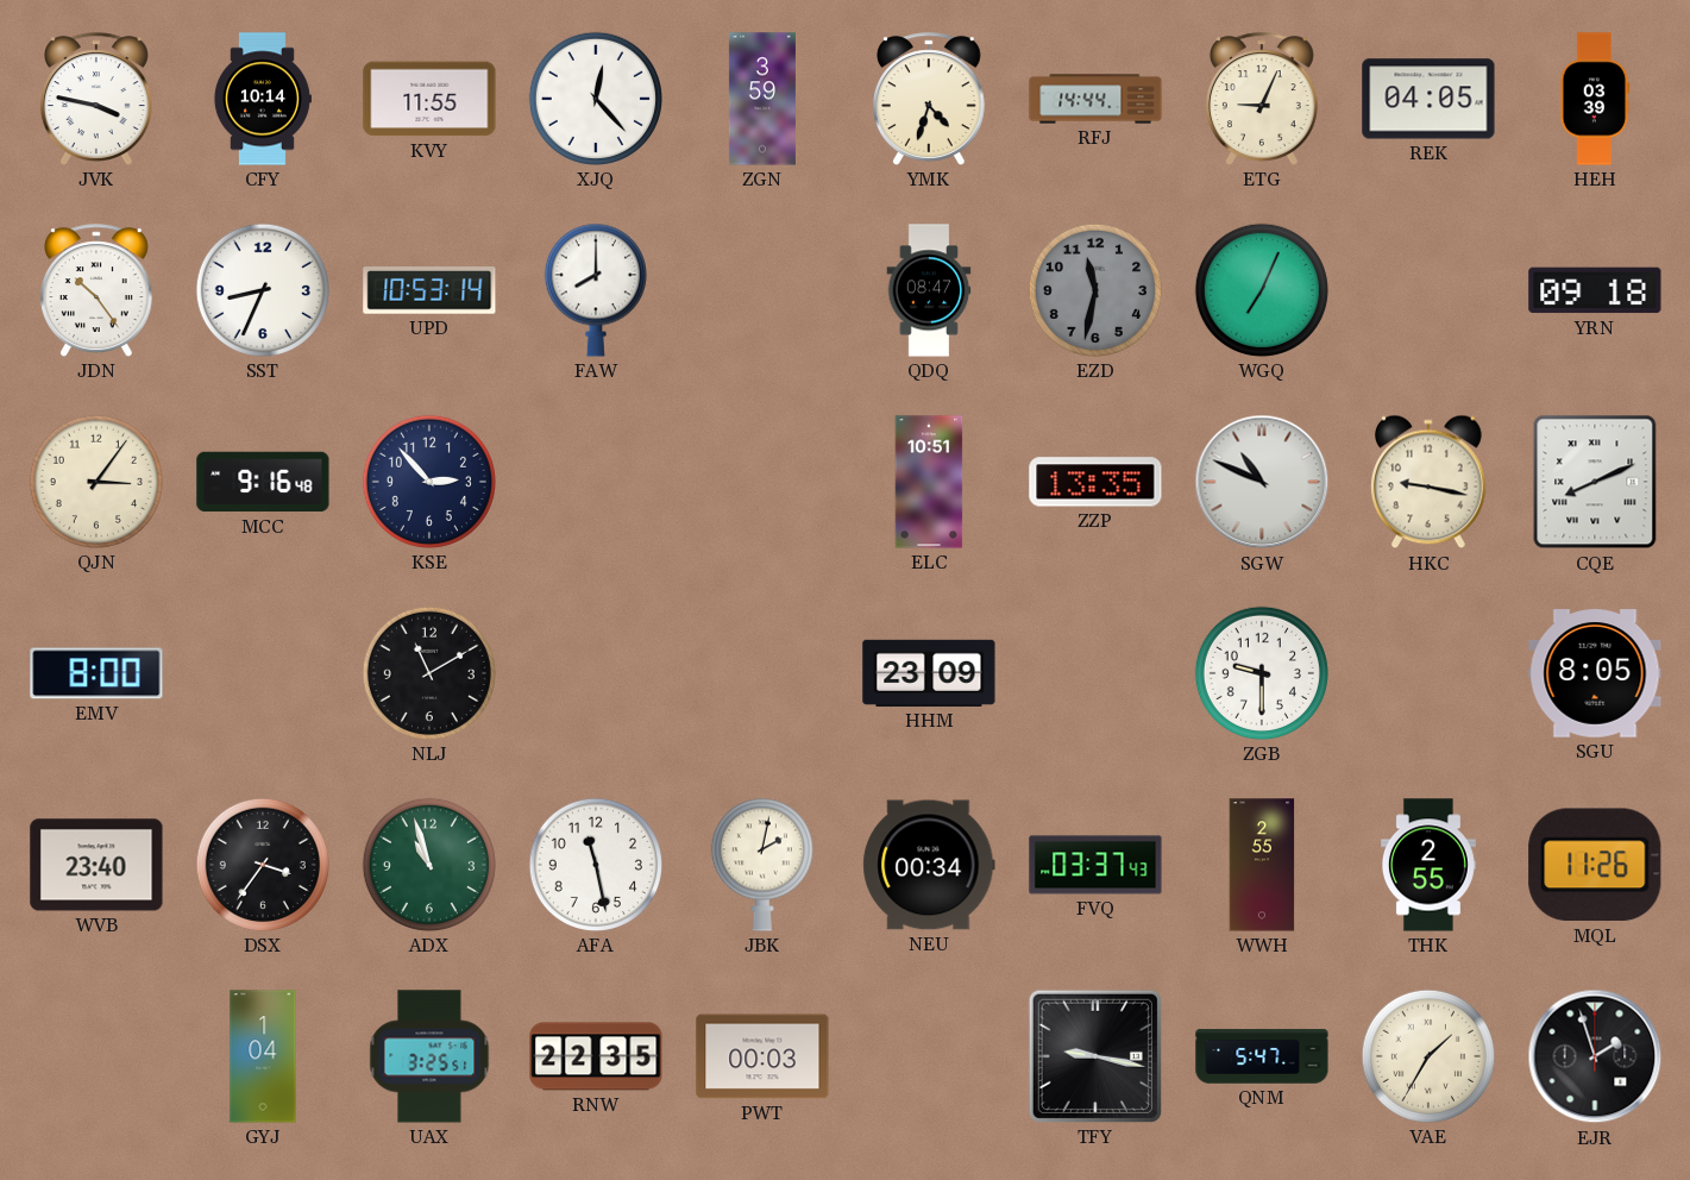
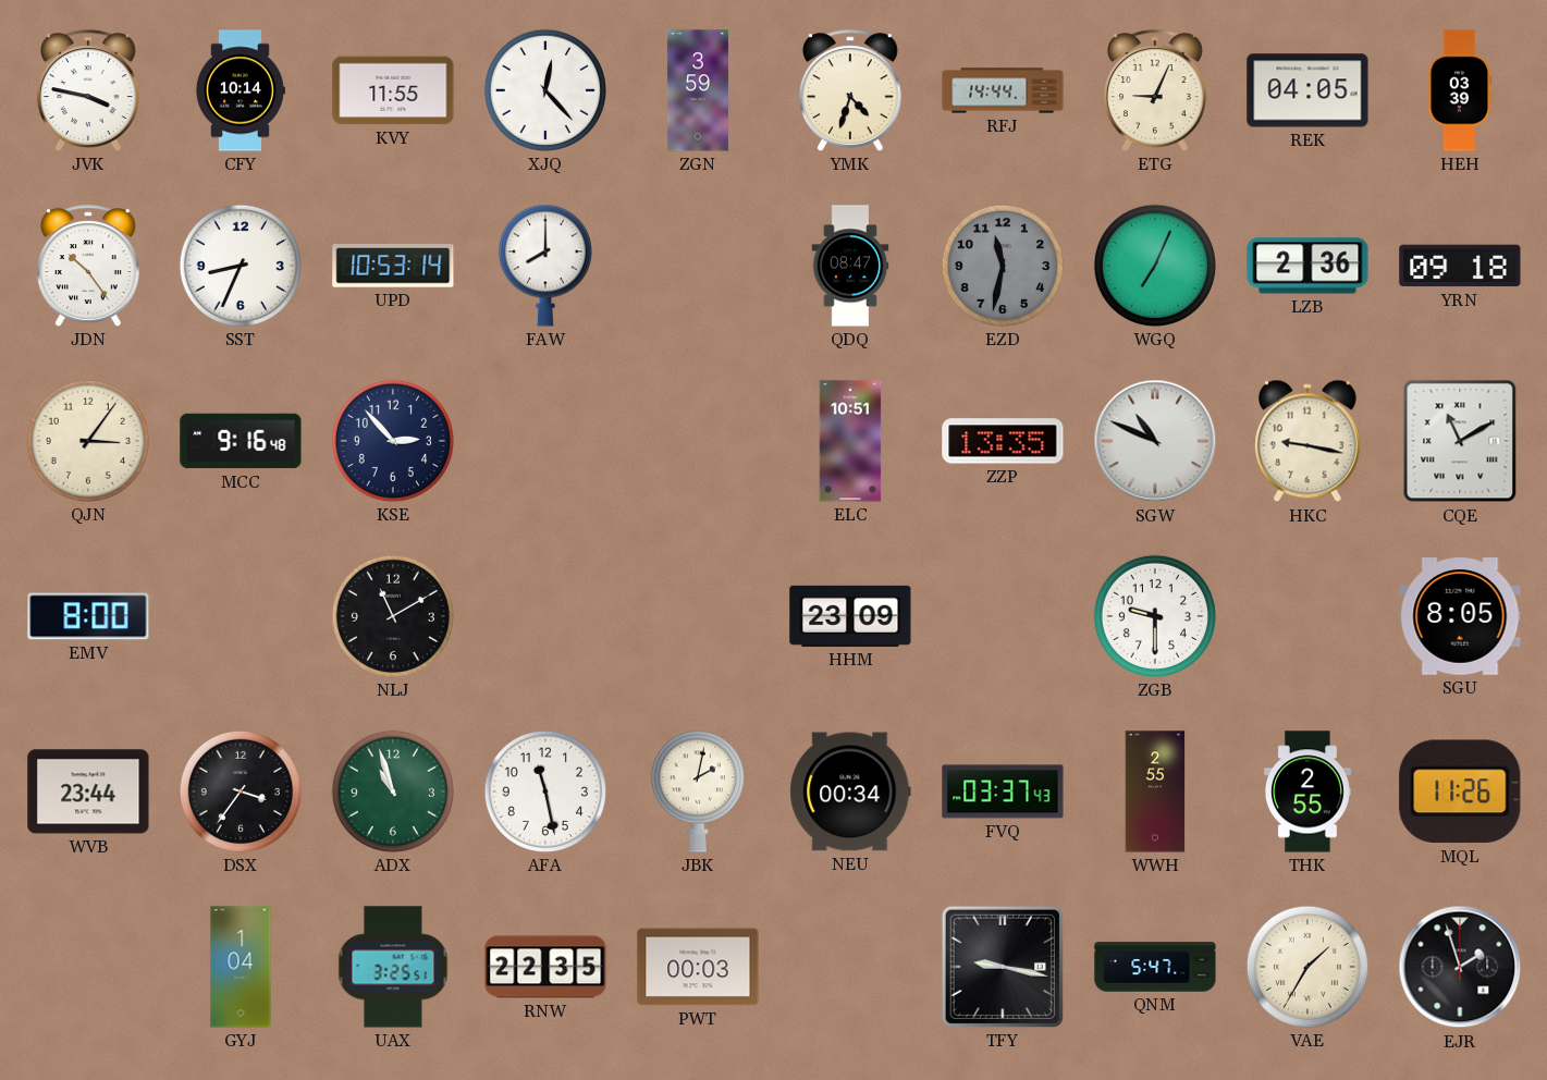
LZB: none -> 2:36
CQE: 8:11 -> 11:10
WVB: 23:40 -> 23:44
